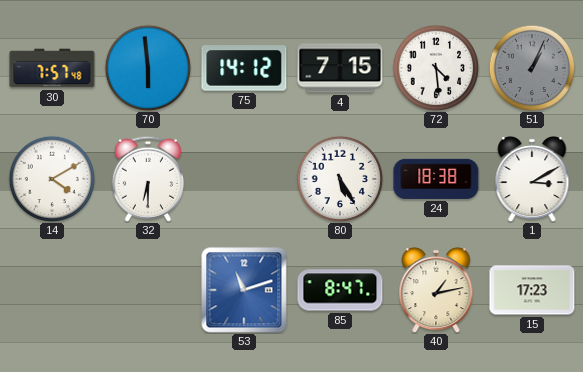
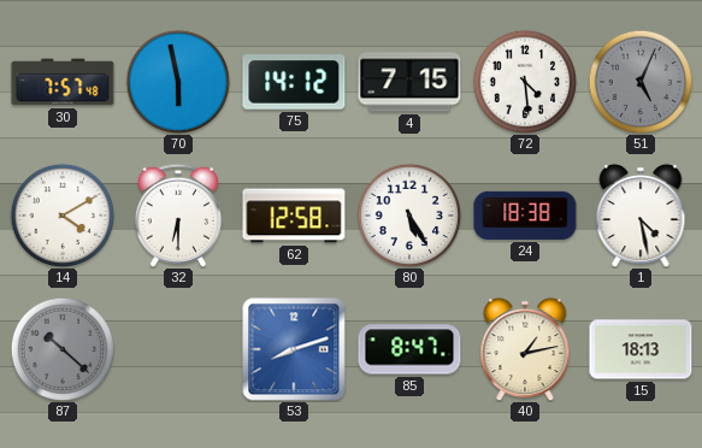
70: 5:59 -> 5:58
51: 1:04 -> 5:04
62: none -> 12:58
1: 3:10 -> 4:28
87: none -> 10:22
53: 11:12 -> 8:12
15: 17:23 -> 18:13
